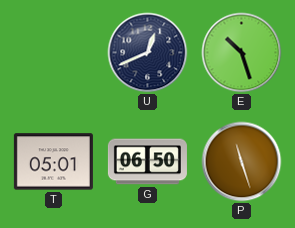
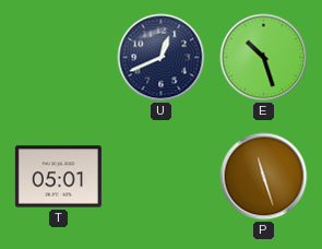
G: 06:50 -> none
